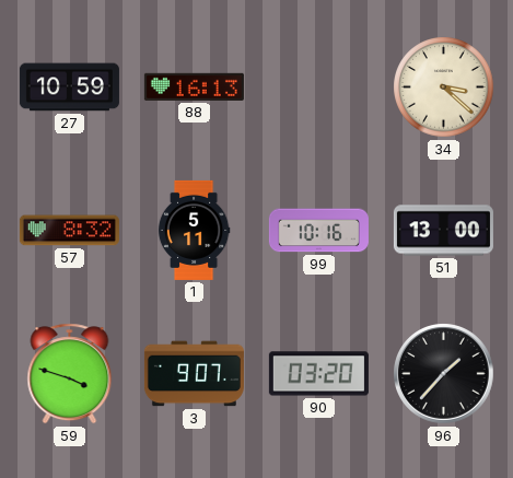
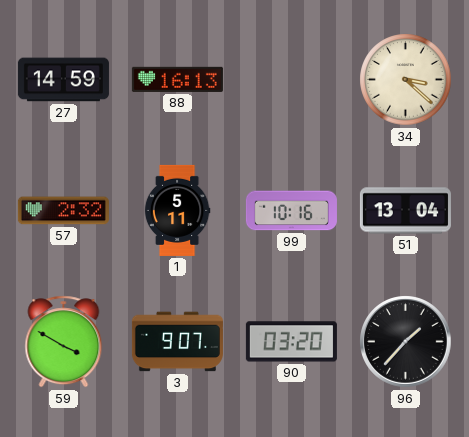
27: 10:59 -> 14:59
57: 8:32 -> 2:32
51: 13:00 -> 13:04
59: 3:48 -> 3:50
